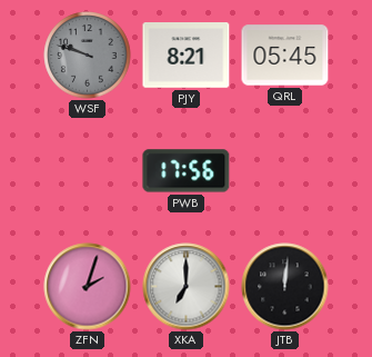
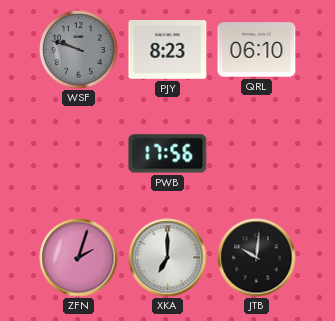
PJY: 8:21 -> 8:23
QRL: 05:45 -> 06:10
JTB: 12:01 -> 10:01
